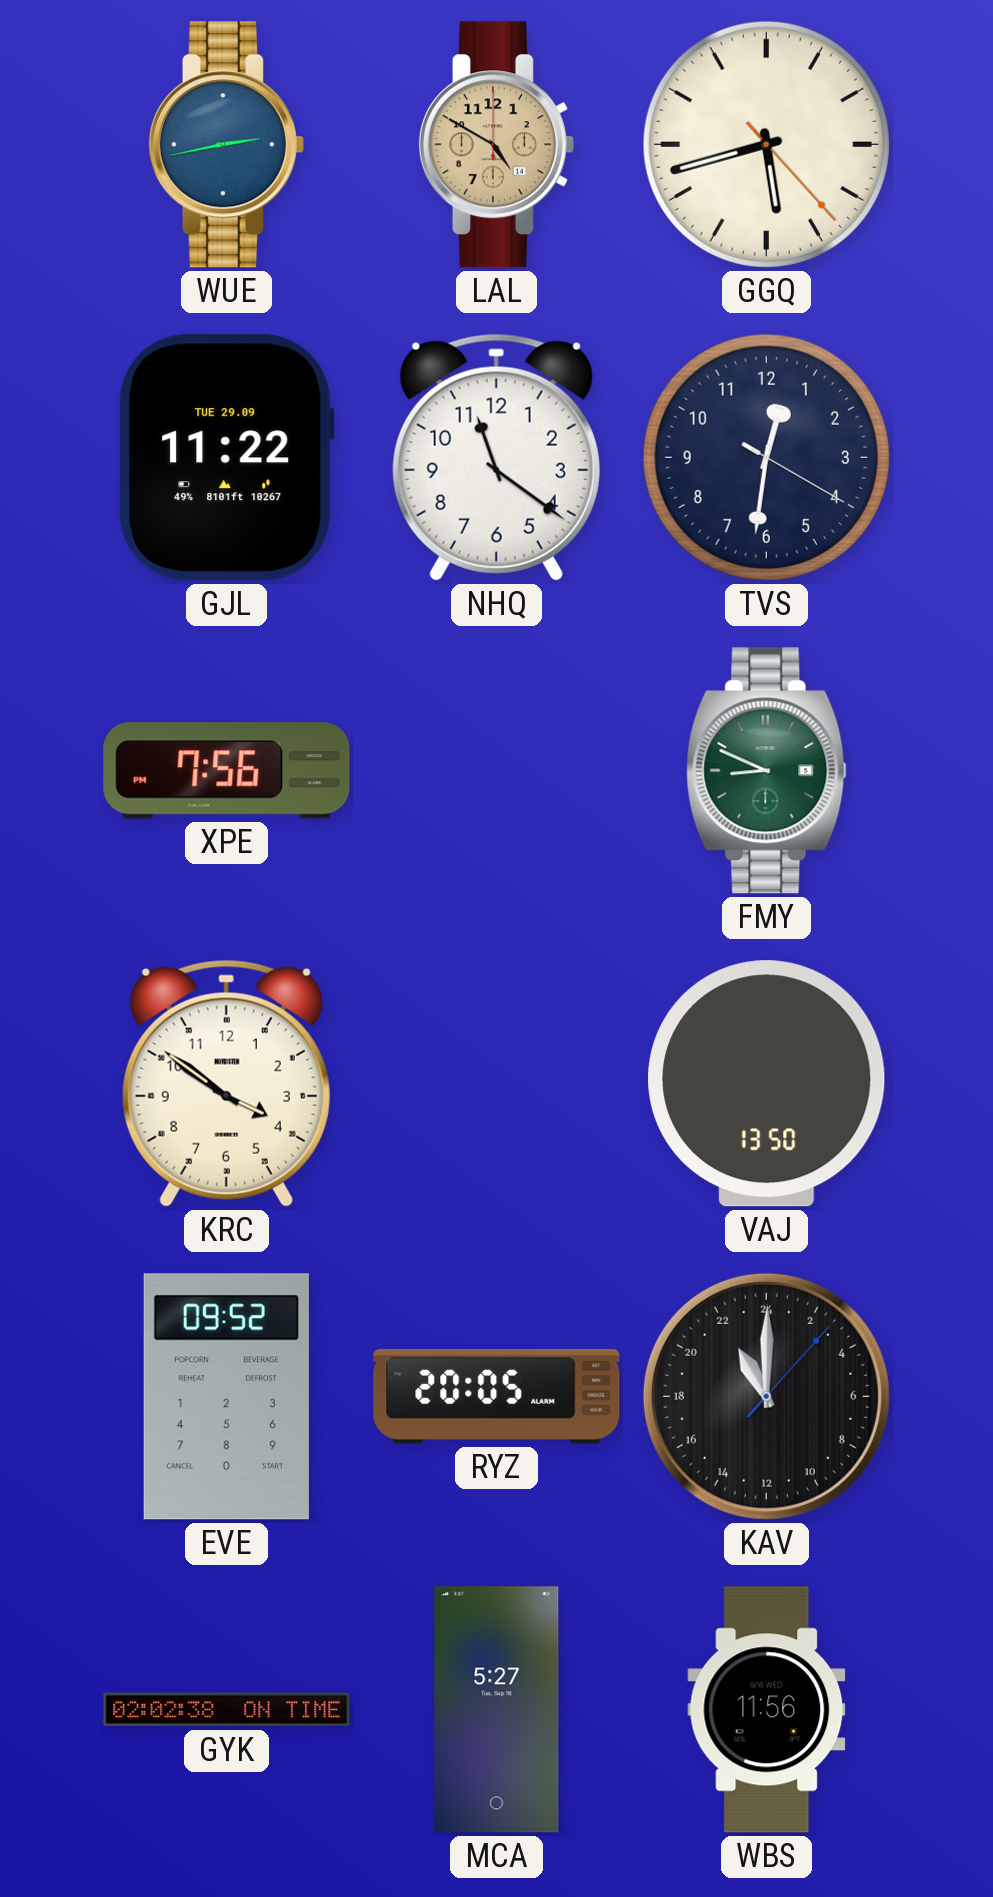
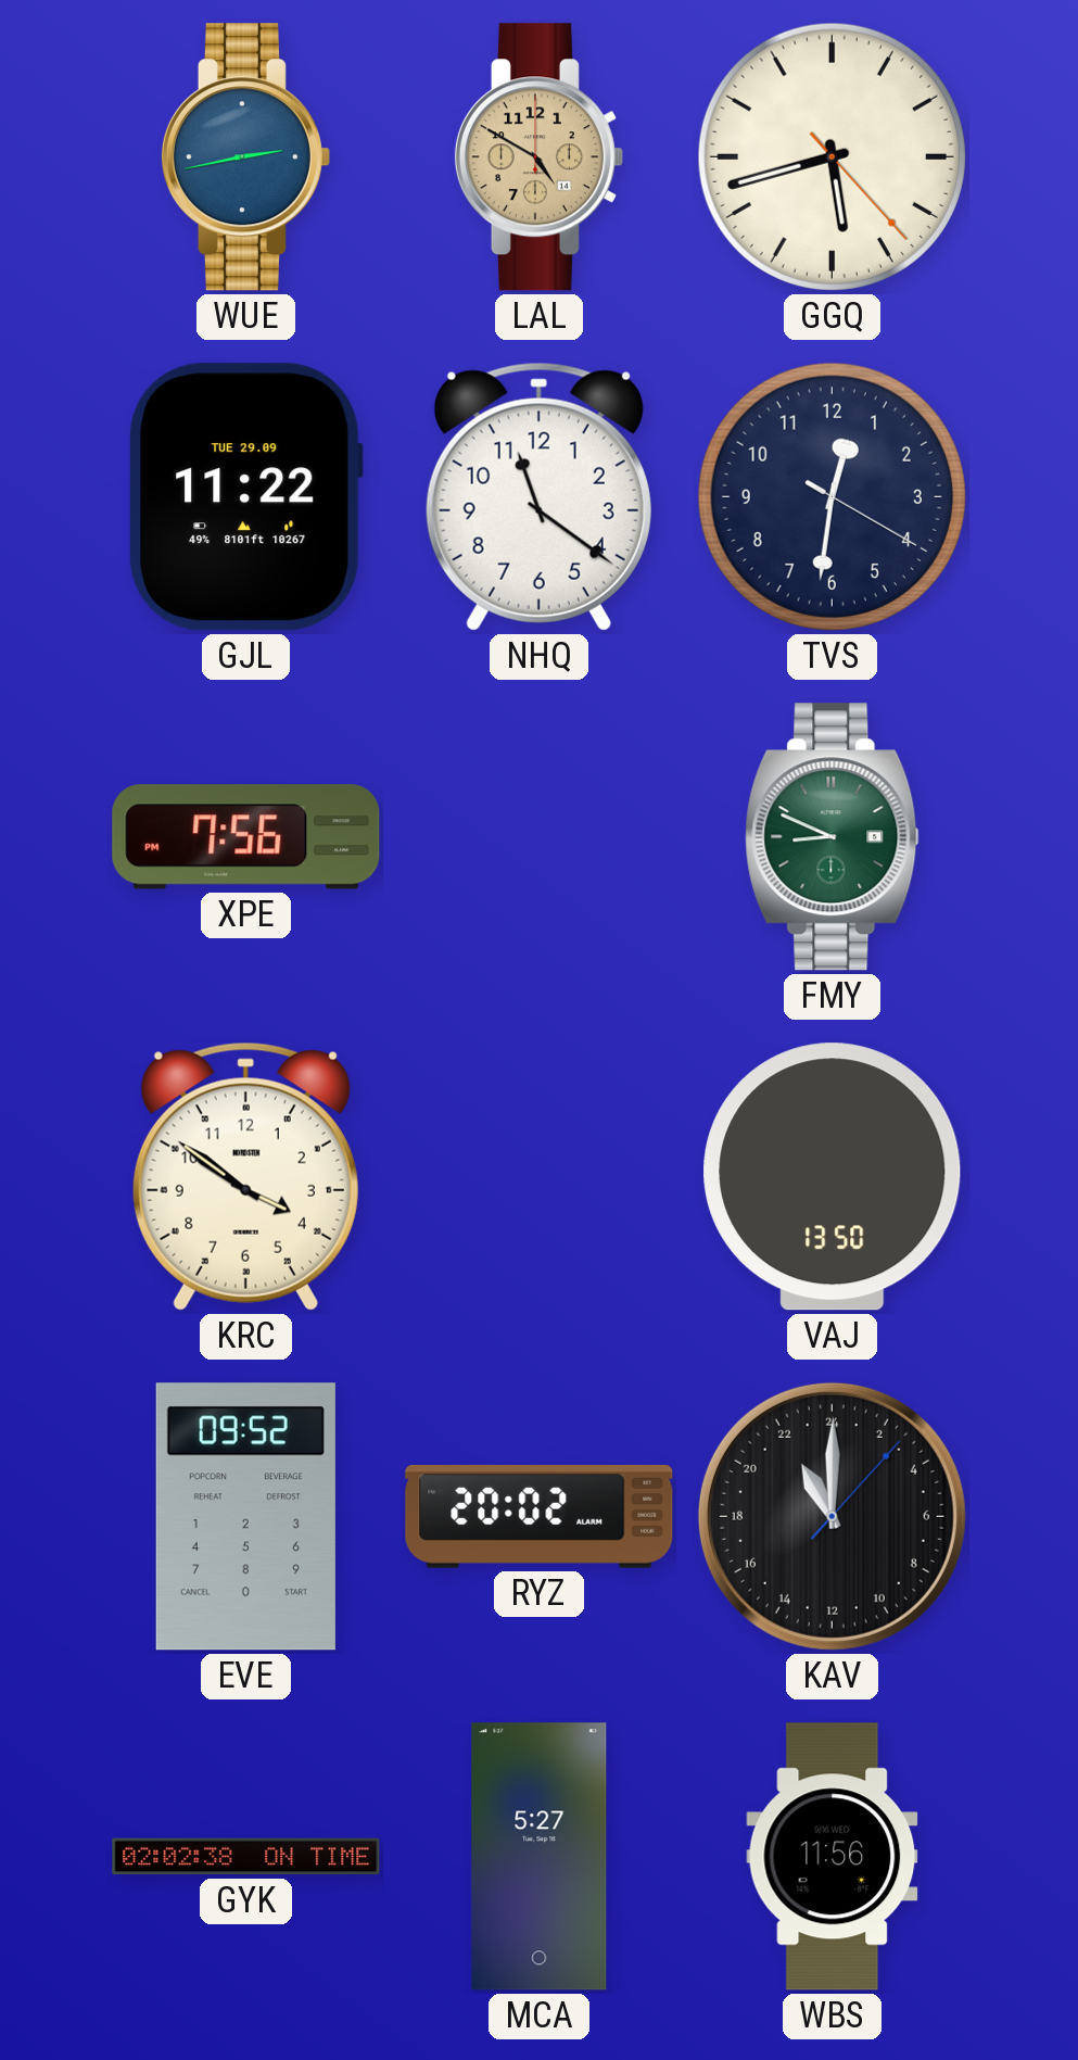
RYZ: 20:05 -> 20:02
